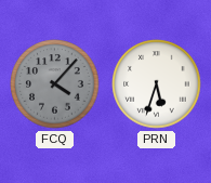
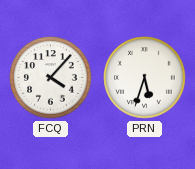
FCQ dial: grey -> white
